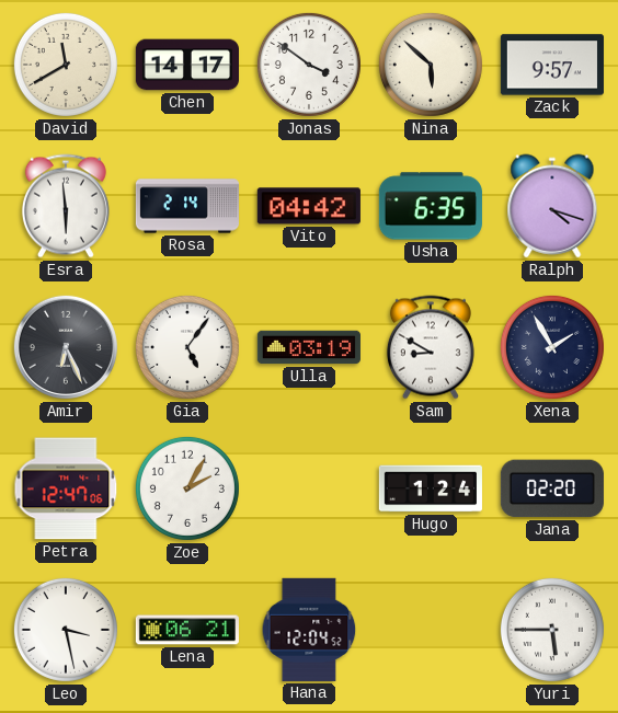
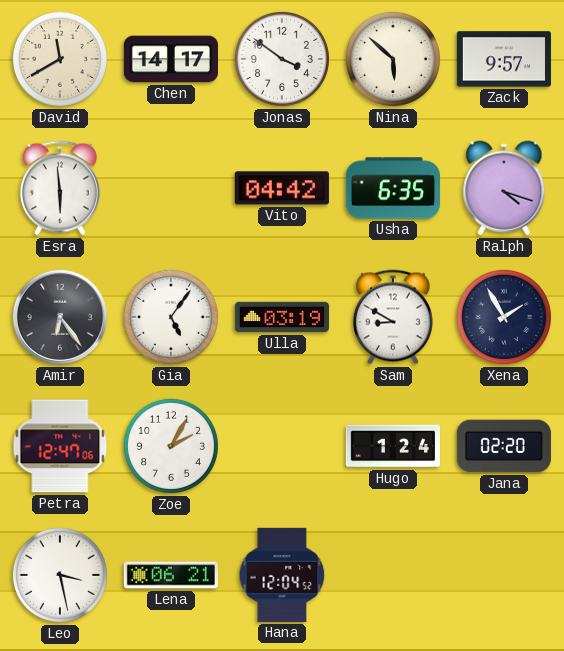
Rosa: 2:14 -> none
Amir: 6:26 -> 6:24
Yuri: 5:45 -> none
